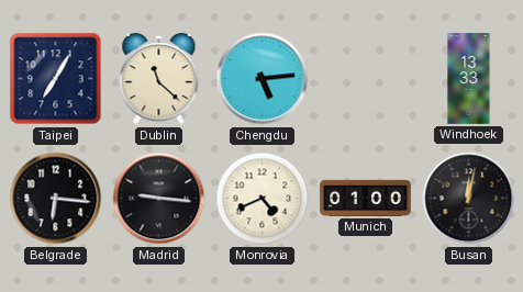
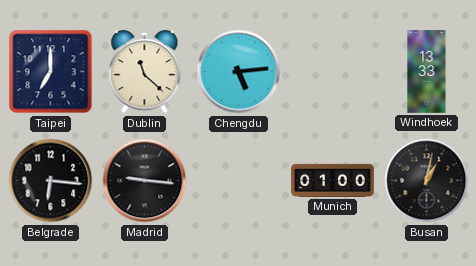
Taipei: 7:05 -> 7:00
Monrovia: 4:41 -> none
Busan: 12:02 -> 1:02
